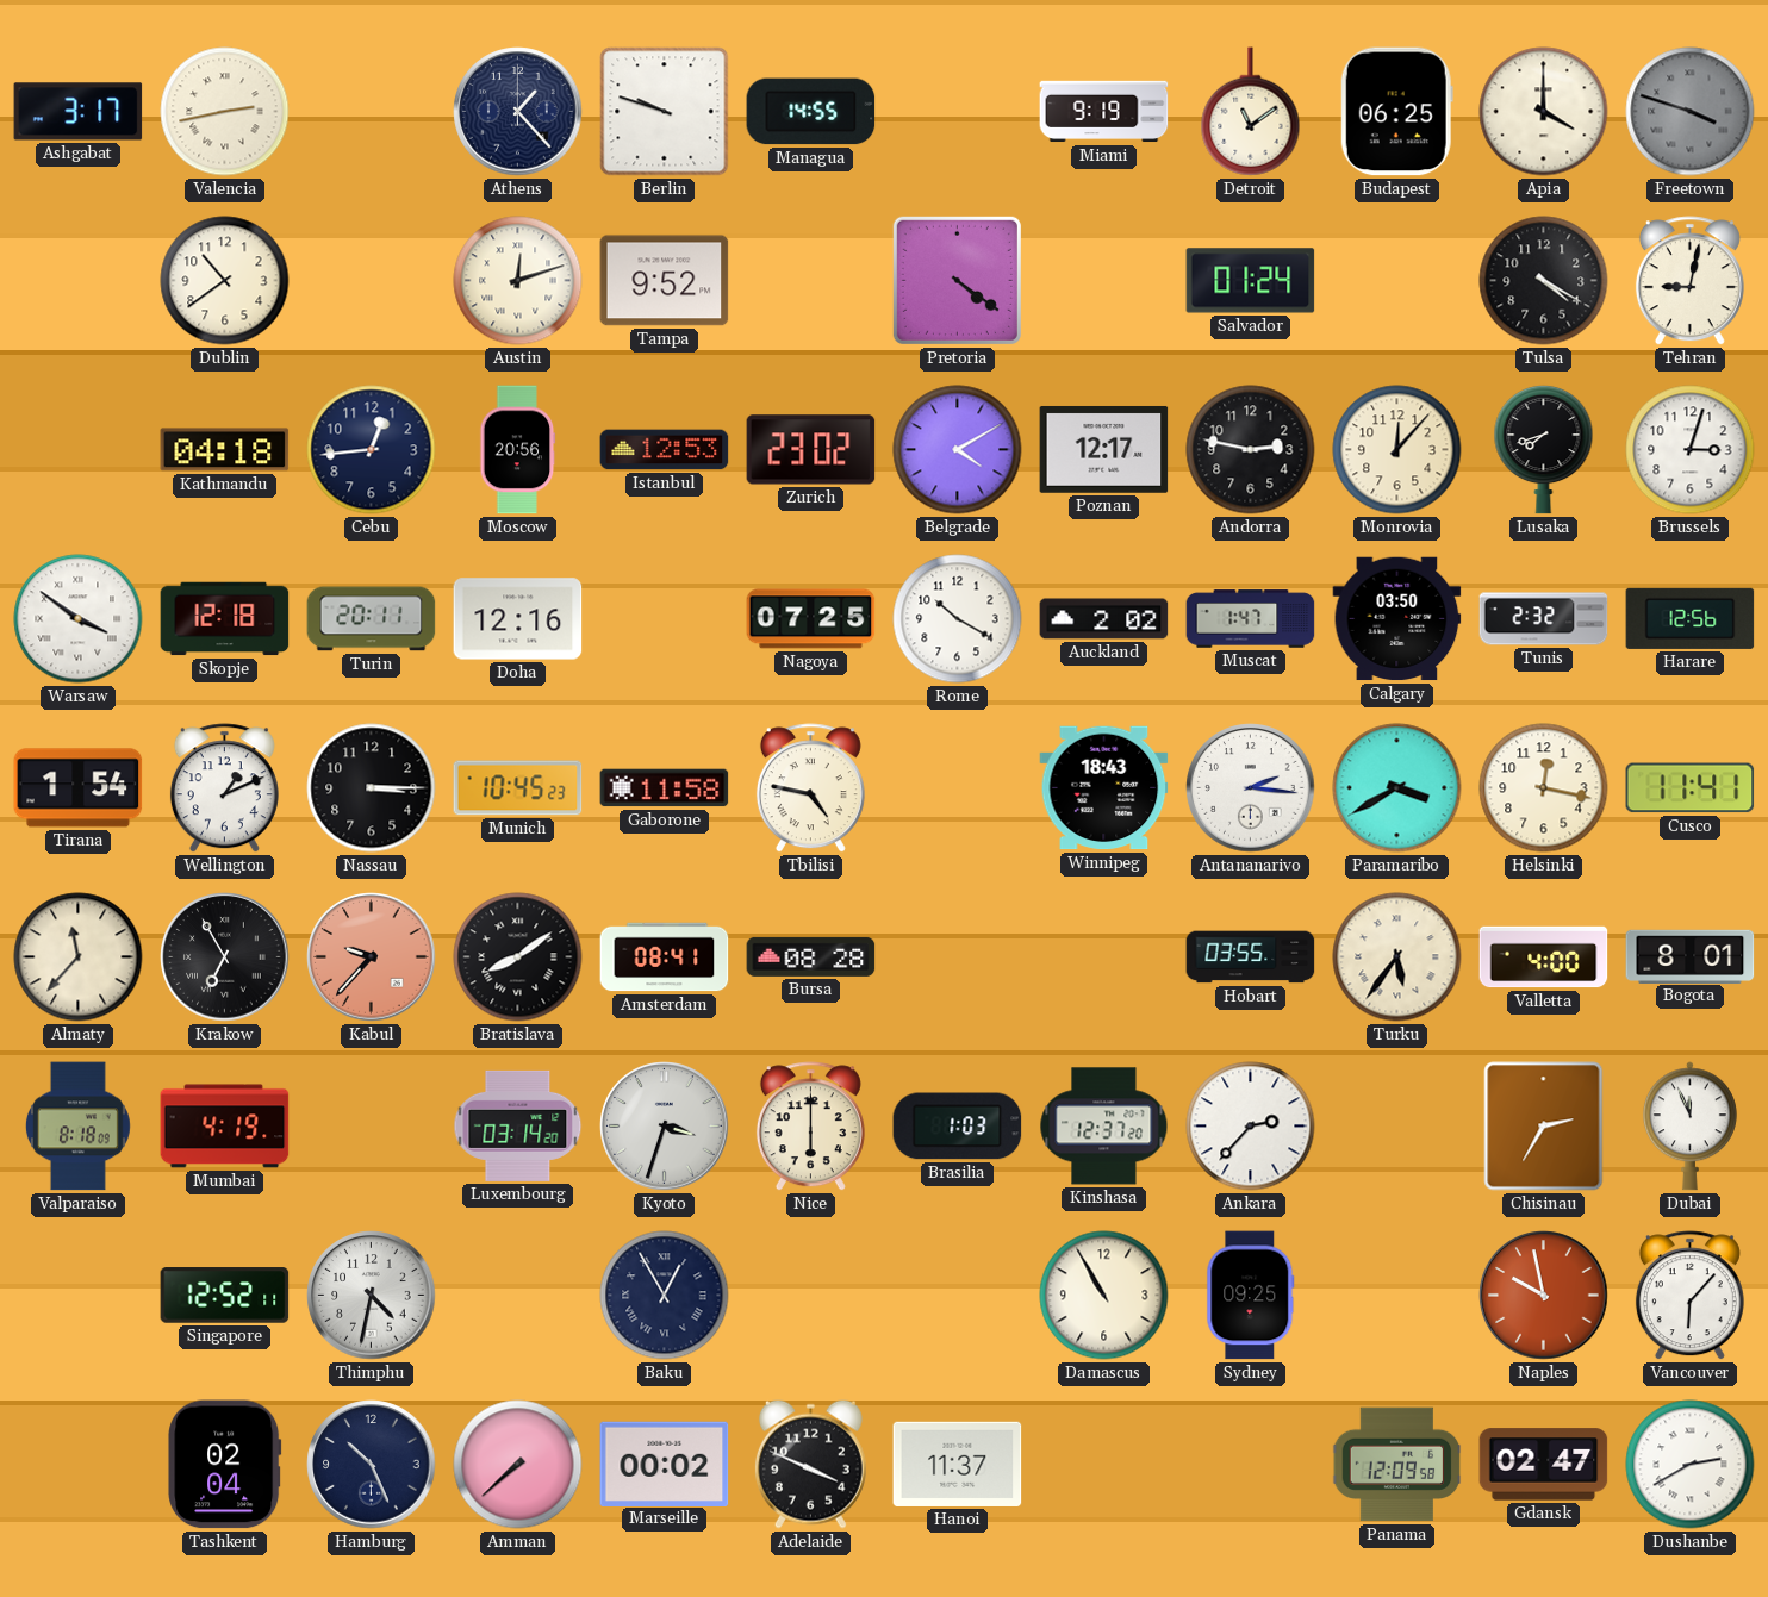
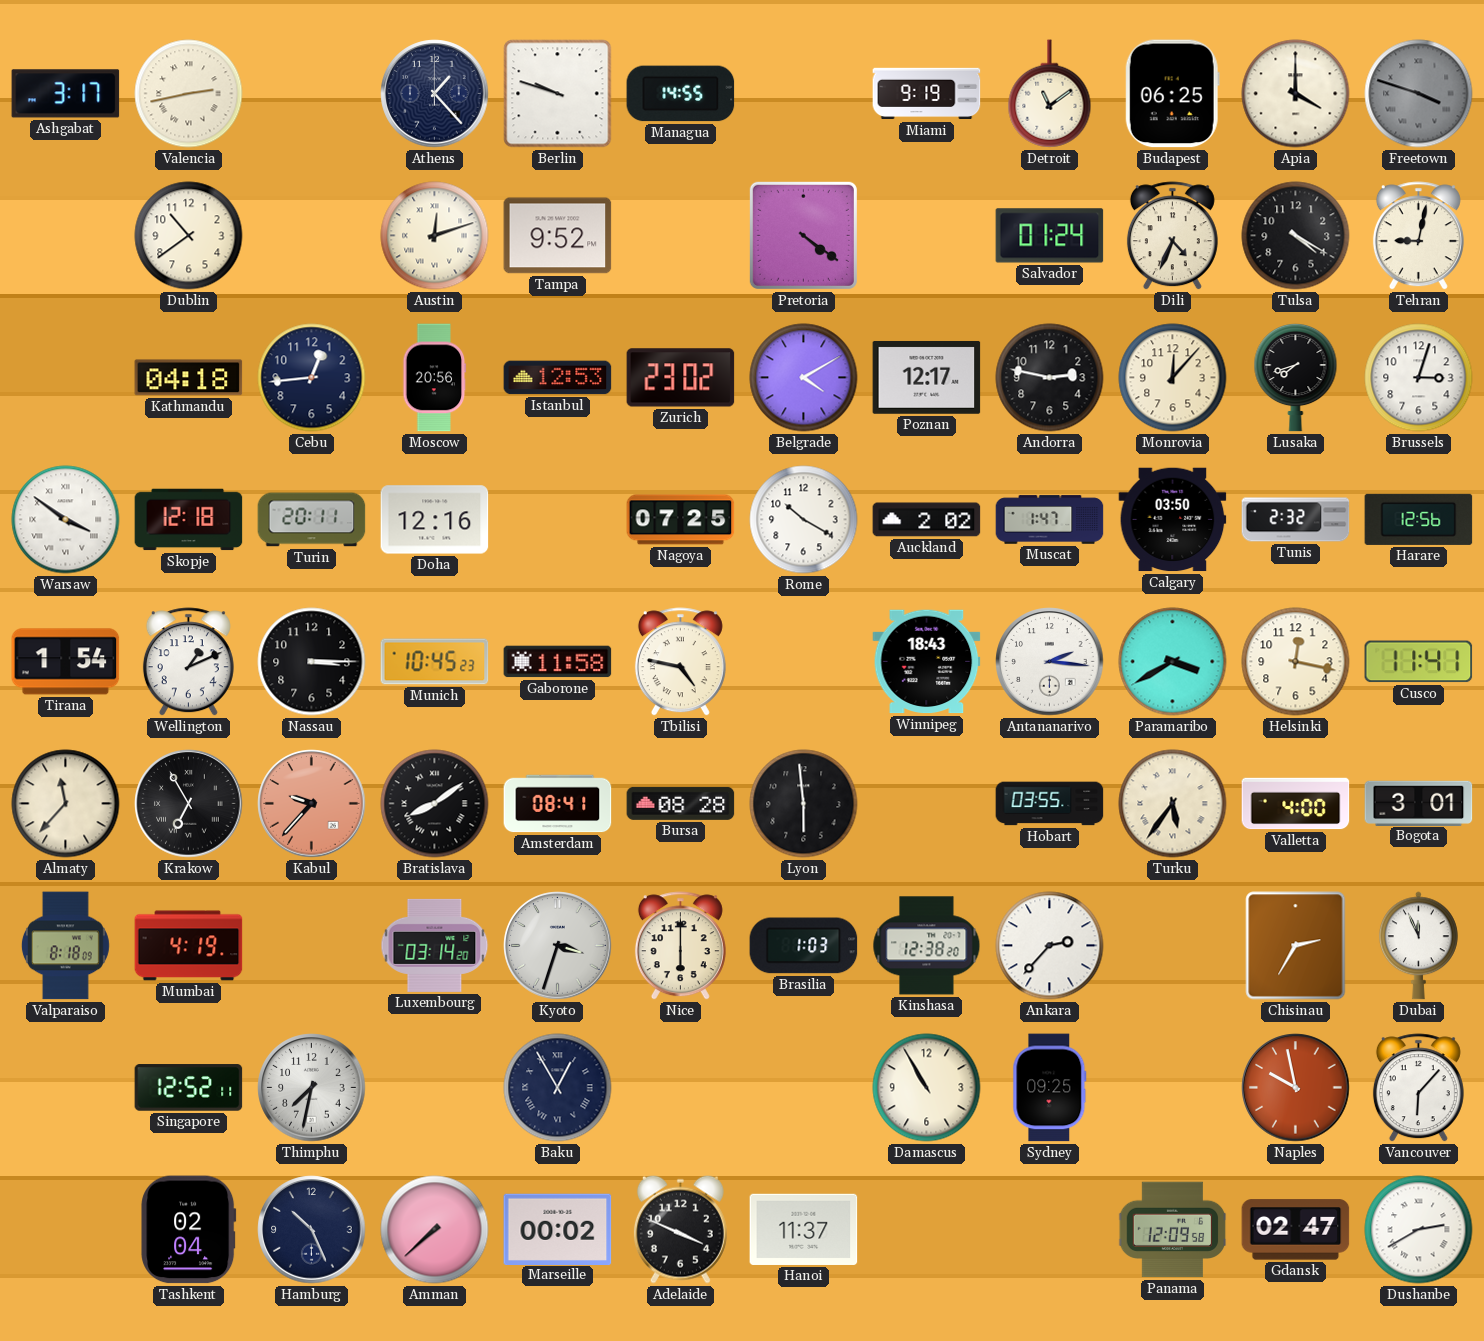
Dili: none -> 4:34
Lyon: none -> 5:59
Bogota: 8:01 -> 3:01
Kinshasa: 12:37 -> 12:38
Thimphu: 4:32 -> 7:32
